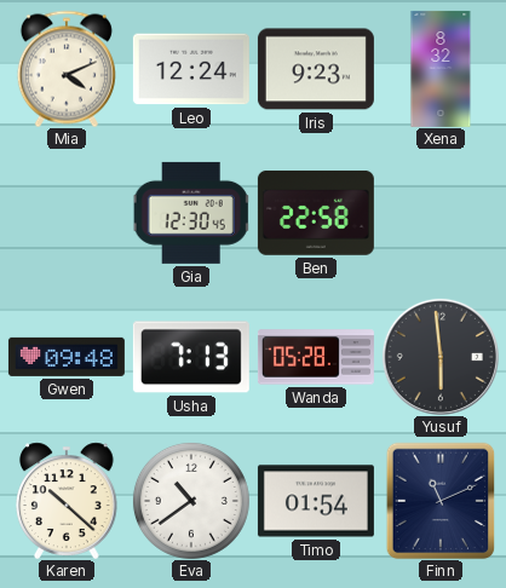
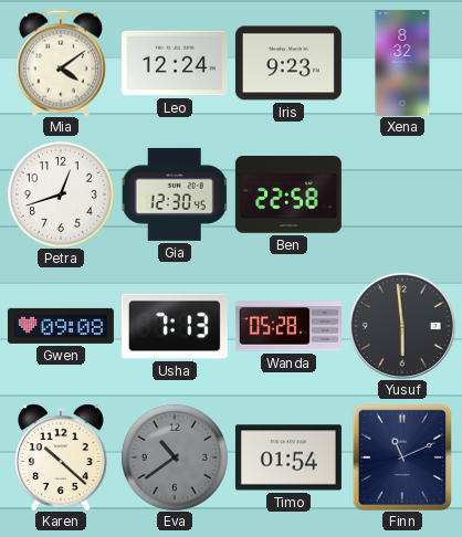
Mia: 4:11 -> 4:09
Petra: none -> 12:42
Gwen: 09:48 -> 09:08
Eva dial: white -> grey
